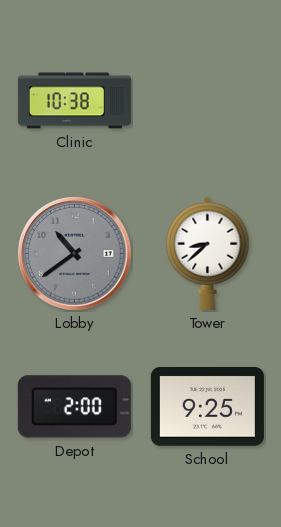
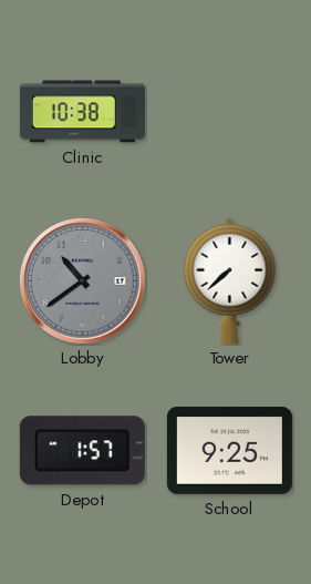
Tower: 8:38 -> 7:38
Depot: 2:00 -> 1:57
